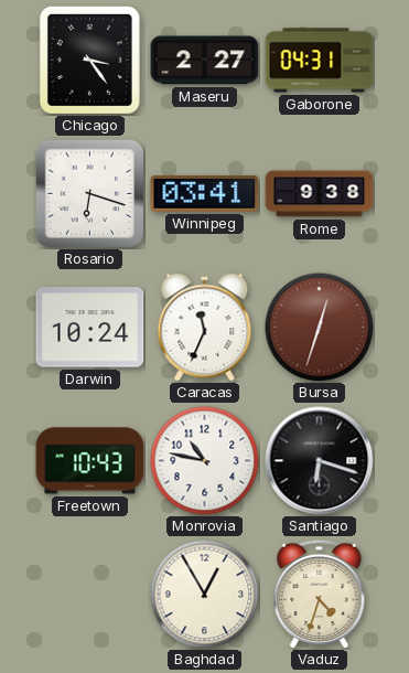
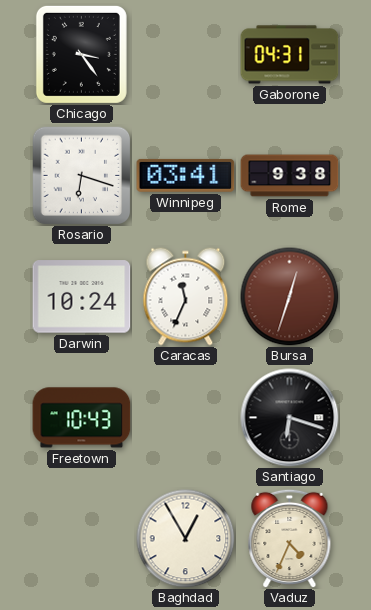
Maseru: 2:27 -> none
Monrovia: 10:47 -> none
Vaduz: 4:33 -> 4:34
